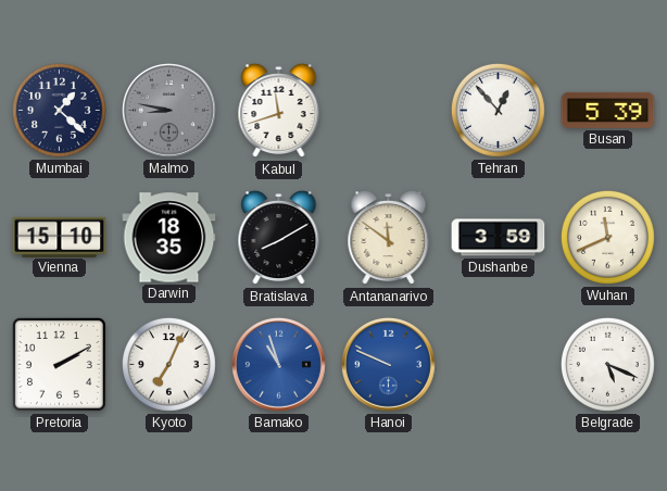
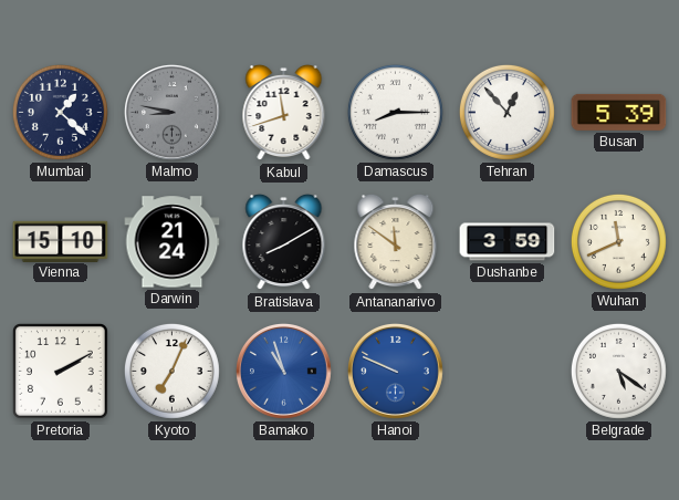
Damascus: none -> 8:15
Darwin: 18:35 -> 21:24
Belgrade: 5:19 -> 5:21
